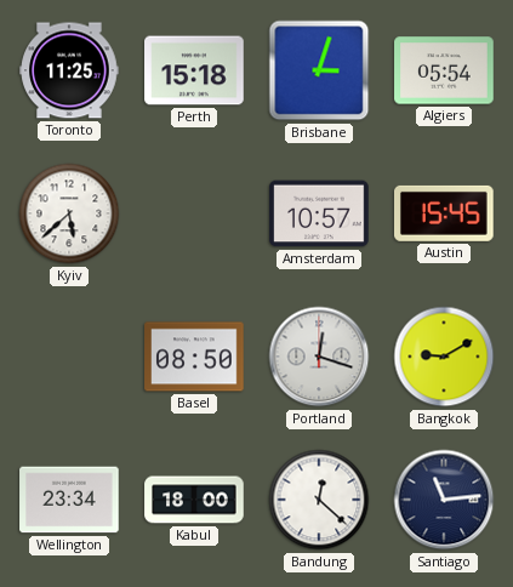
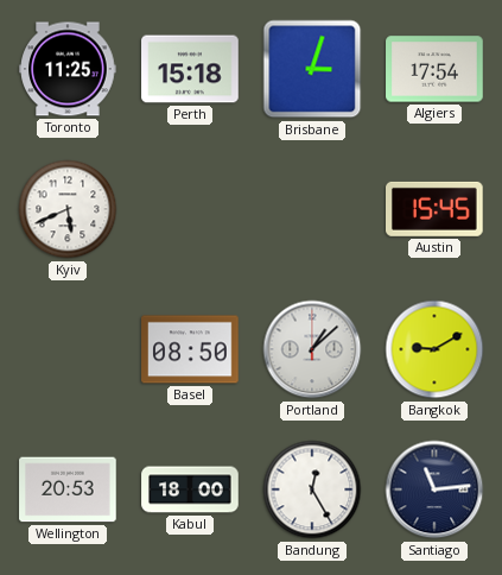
Algiers: 05:54 -> 17:54
Kyiv: 5:38 -> 5:41
Amsterdam: 10:57 -> none
Portland: 12:18 -> 1:08
Wellington: 23:34 -> 20:53
Bandung: 12:22 -> 12:25
